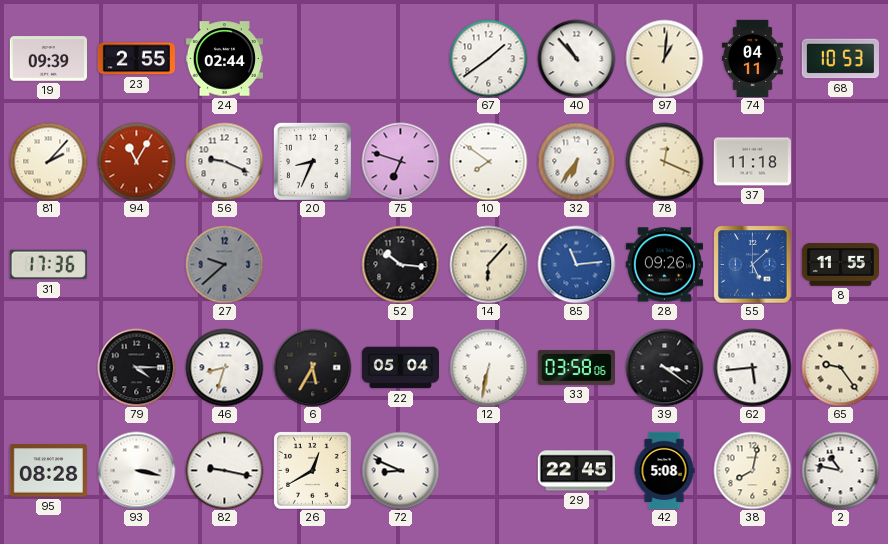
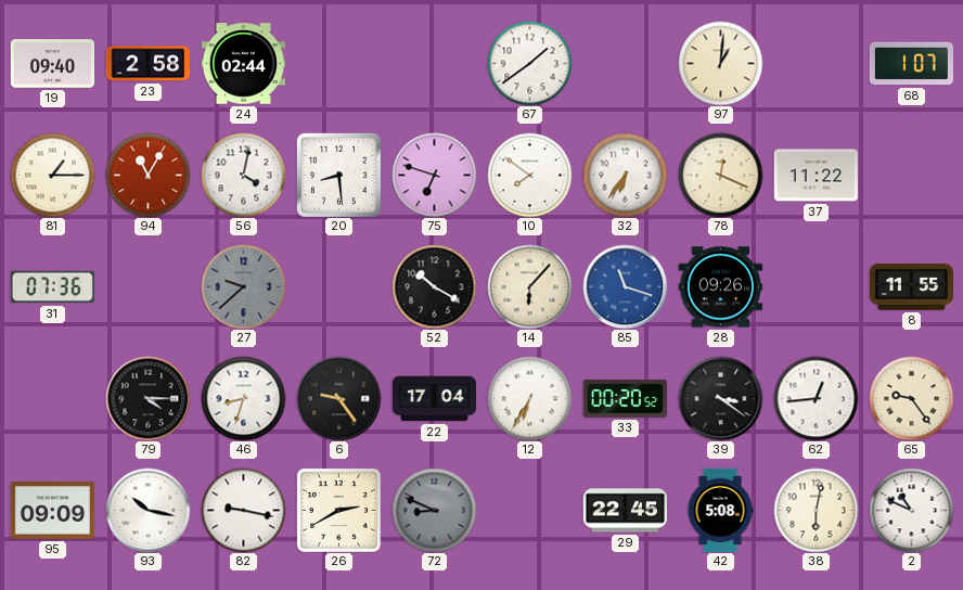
19: 09:39 -> 09:40
23: 2:55 -> 2:58
40: 10:53 -> none
74: 04:11 -> none
68: 10:53 -> 1:07
81: 2:07 -> 1:15
56: 9:19 -> 4:02
20: 8:34 -> 8:29
37: 11:18 -> 11:22
31: 17:36 -> 07:36
52: 10:16 -> 10:20
85: 11:14 -> 11:18
55: 5:08 -> none
6: 5:35 -> 9:24
22: 05:04 -> 17:04
12: 6:32 -> 6:35
33: 03:58 -> 00:20
62: 5:44 -> 12:44
95: 08:28 -> 09:09
93: 3:17 -> 10:17
26: 12:40 -> 2:40
72 dial: white -> grey
38: 8:02 -> 6:02
2: 10:47 -> 10:49
